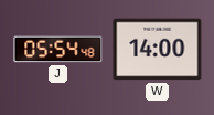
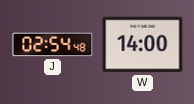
J: 05:54 -> 02:54
